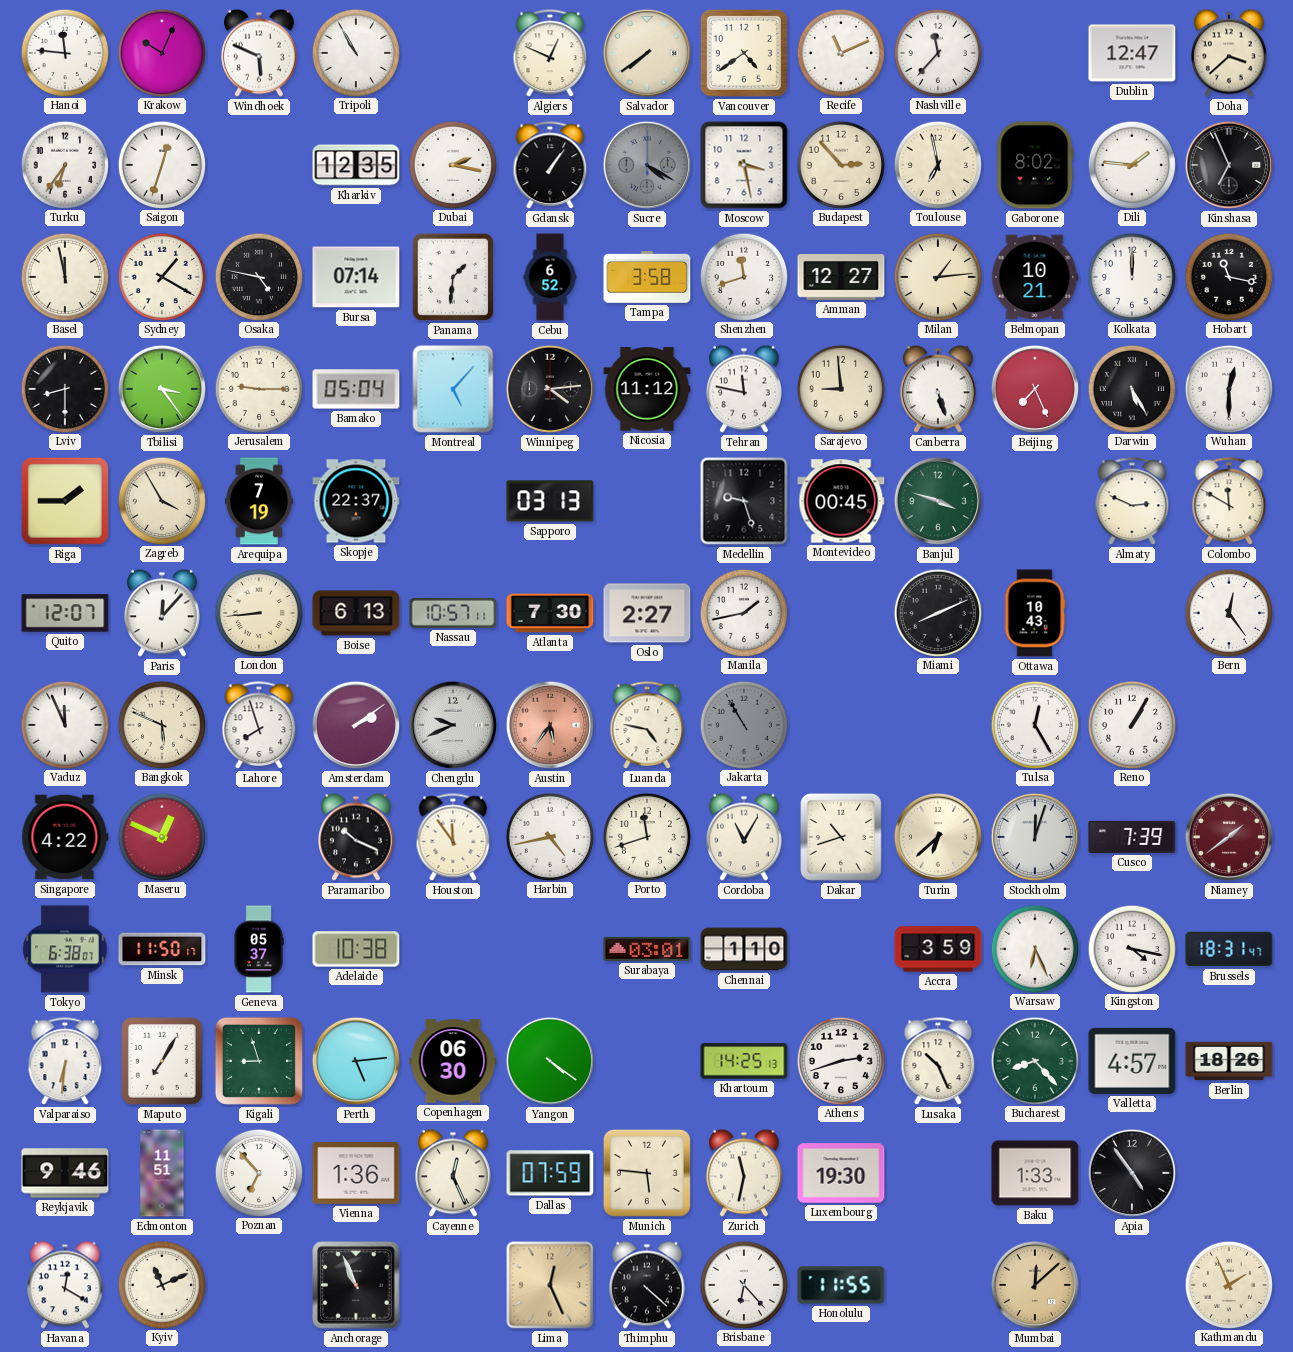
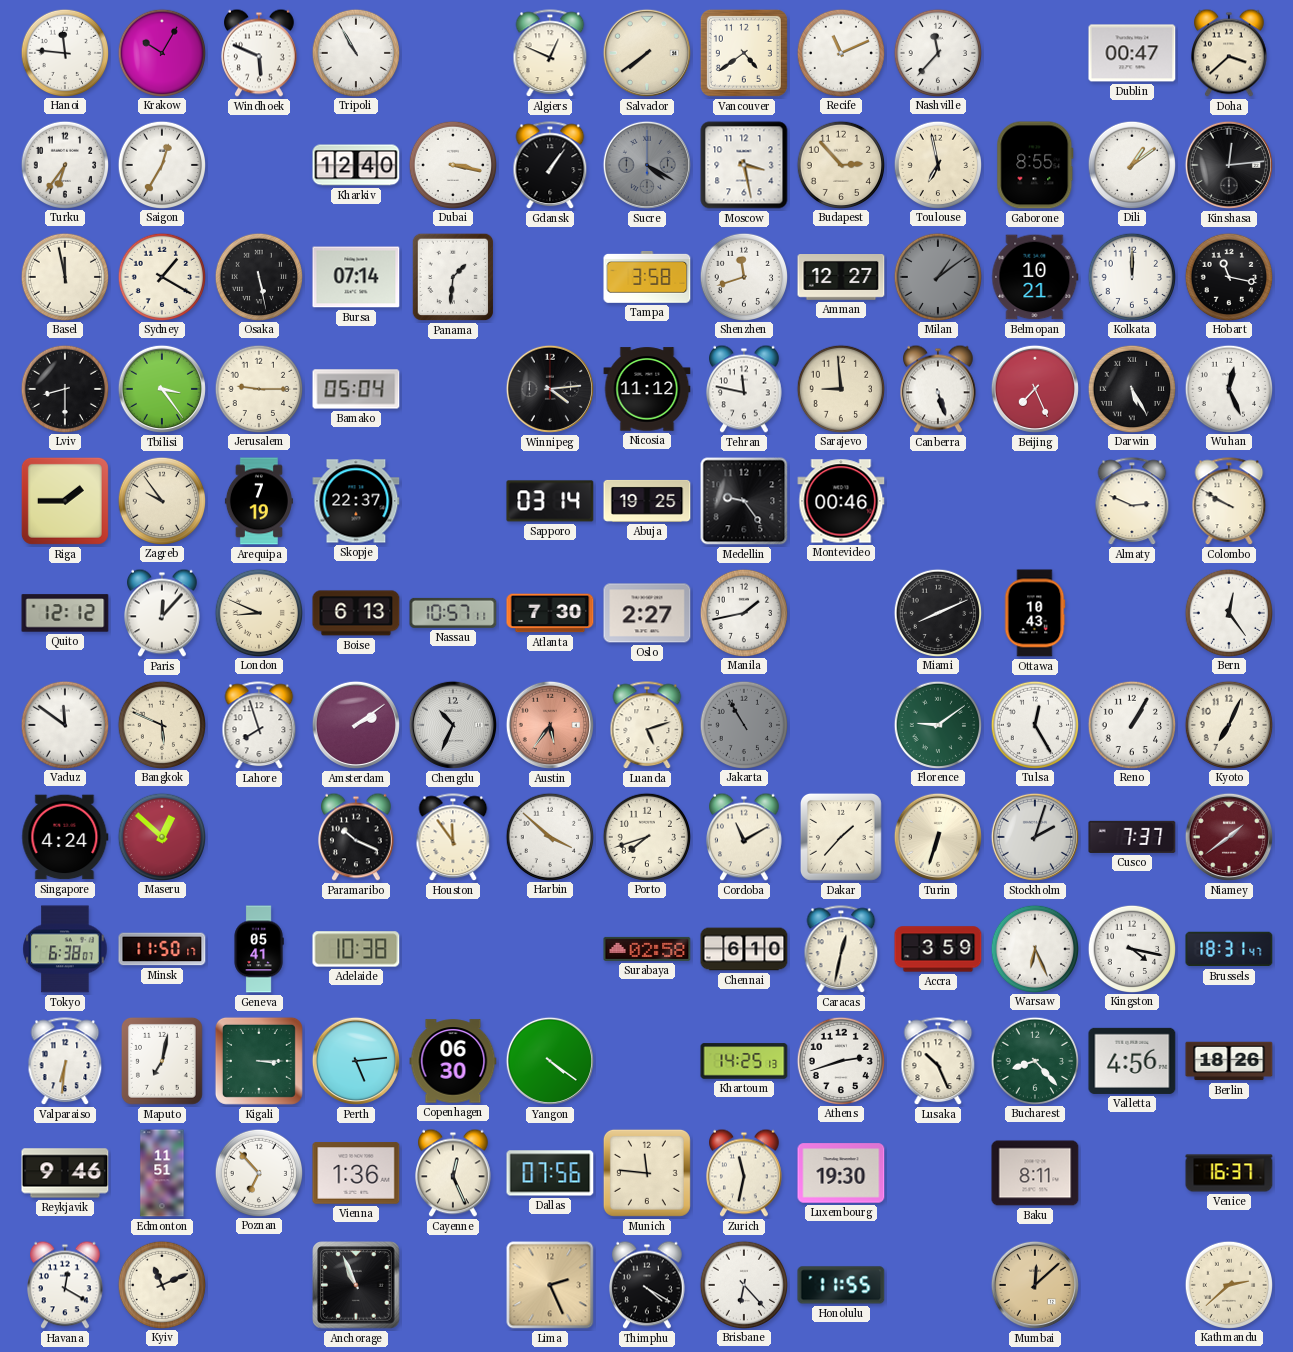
Krakow: 10:04 -> 10:05
Dublin: 12:47 -> 00:47
Saigon: 12:33 -> 12:35
Kharkiv: 12:35 -> 12:40
Dubai: 2:17 -> 3:17
Gaborone: 8:02 -> 8:55
Dili: 1:46 -> 1:09
Kinshasa: 6:56 -> 12:14
Osaka: 4:47 -> 5:28
Cebu: 6:52 -> none
Milan: 1:14 -> 1:09
Milan dial: cream -> grey
Montreal: 5:07 -> none
Wuhan: 12:30 -> 12:26
Zagreb: 3:55 -> 9:54
Sapporo: 03:13 -> 03:14
Abuja: none -> 19:25
Medellin: 9:27 -> 9:24
Montevideo: 00:45 -> 00:46
Banjul: 3:48 -> none
Colombo: 11:50 -> 9:50
Quito: 12:07 -> 12:12
London: 8:44 -> 8:49
Vaduz: 11:56 -> 11:51
Chengdu: 9:41 -> 10:34
Luanda: 4:47 -> 5:12
Florence: none -> 9:09
Kyoto: none -> 7:04
Singapore: 4:22 -> 4:24
Maseru: 12:49 -> 12:52
Harbin: 4:43 -> 3:52
Porto: 11:42 -> 7:42
Cordoba: 11:05 -> 11:10
Dakar: 10:42 -> 1:37
Turin: 6:38 -> 6:33
Stockholm: 12:03 -> 2:03
Cusco: 7:39 -> 7:37
Geneva: 05:37 -> 05:41
Surabaya: 03:01 -> 02:58
Chennai: 1:10 -> 6:10
Caracas: none -> 12:32
Maputo: 7:05 -> 7:02
Kigali: 8:57 -> 3:15
Valletta: 4:57 -> 4:56
Dallas: 07:59 -> 07:56
Munich: 5:46 -> 11:46
Baku: 1:33 -> 8:11
Apia: 4:54 -> none
Venice: none -> 16:37
Lima: 12:26 -> 2:26
Thimphu: 4:22 -> 4:20
Kathmandu: 1:56 -> 2:38
